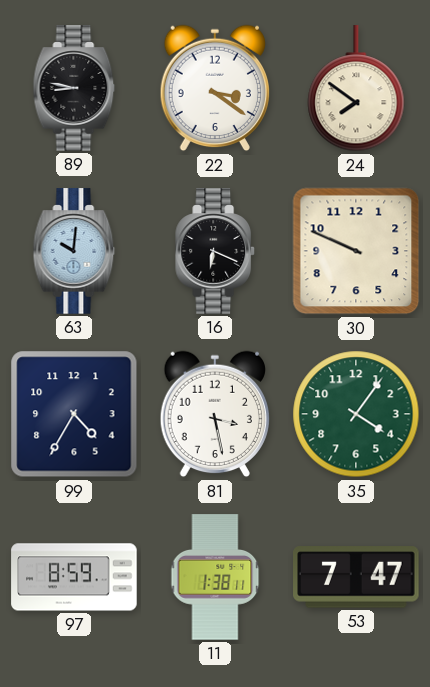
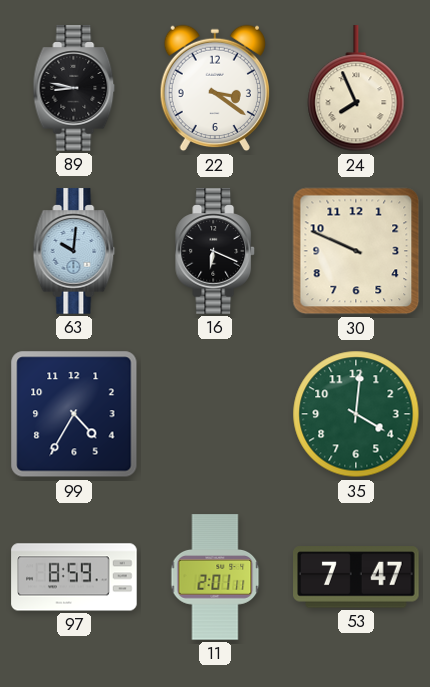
24: 7:51 -> 7:56
81: 3:28 -> none
35: 4:06 -> 4:01
11: 1:38 -> 2:01
